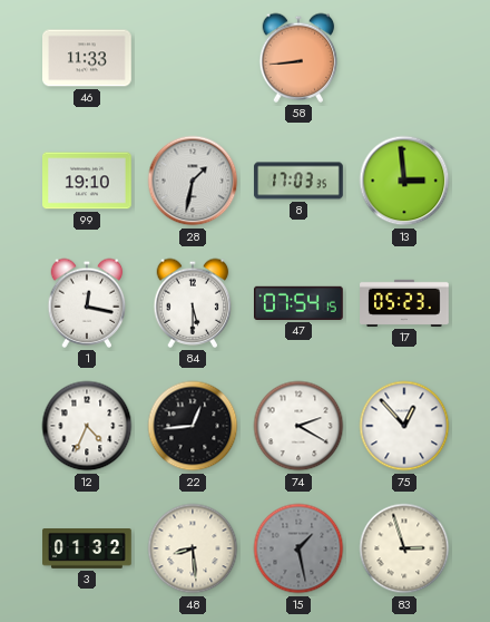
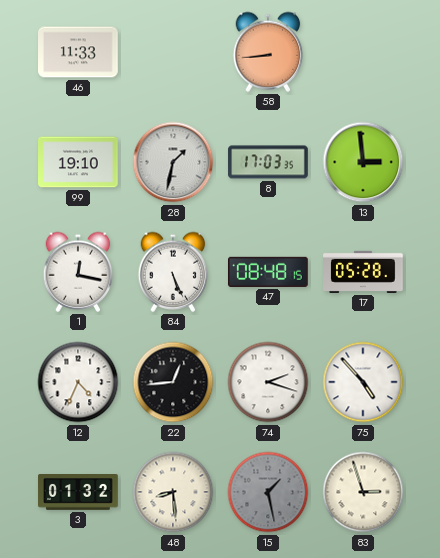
84: 5:30 -> 5:26
47: 07:54 -> 08:48
17: 05:23 -> 05:28
74: 2:20 -> 2:18
75: 12:53 -> 4:53
